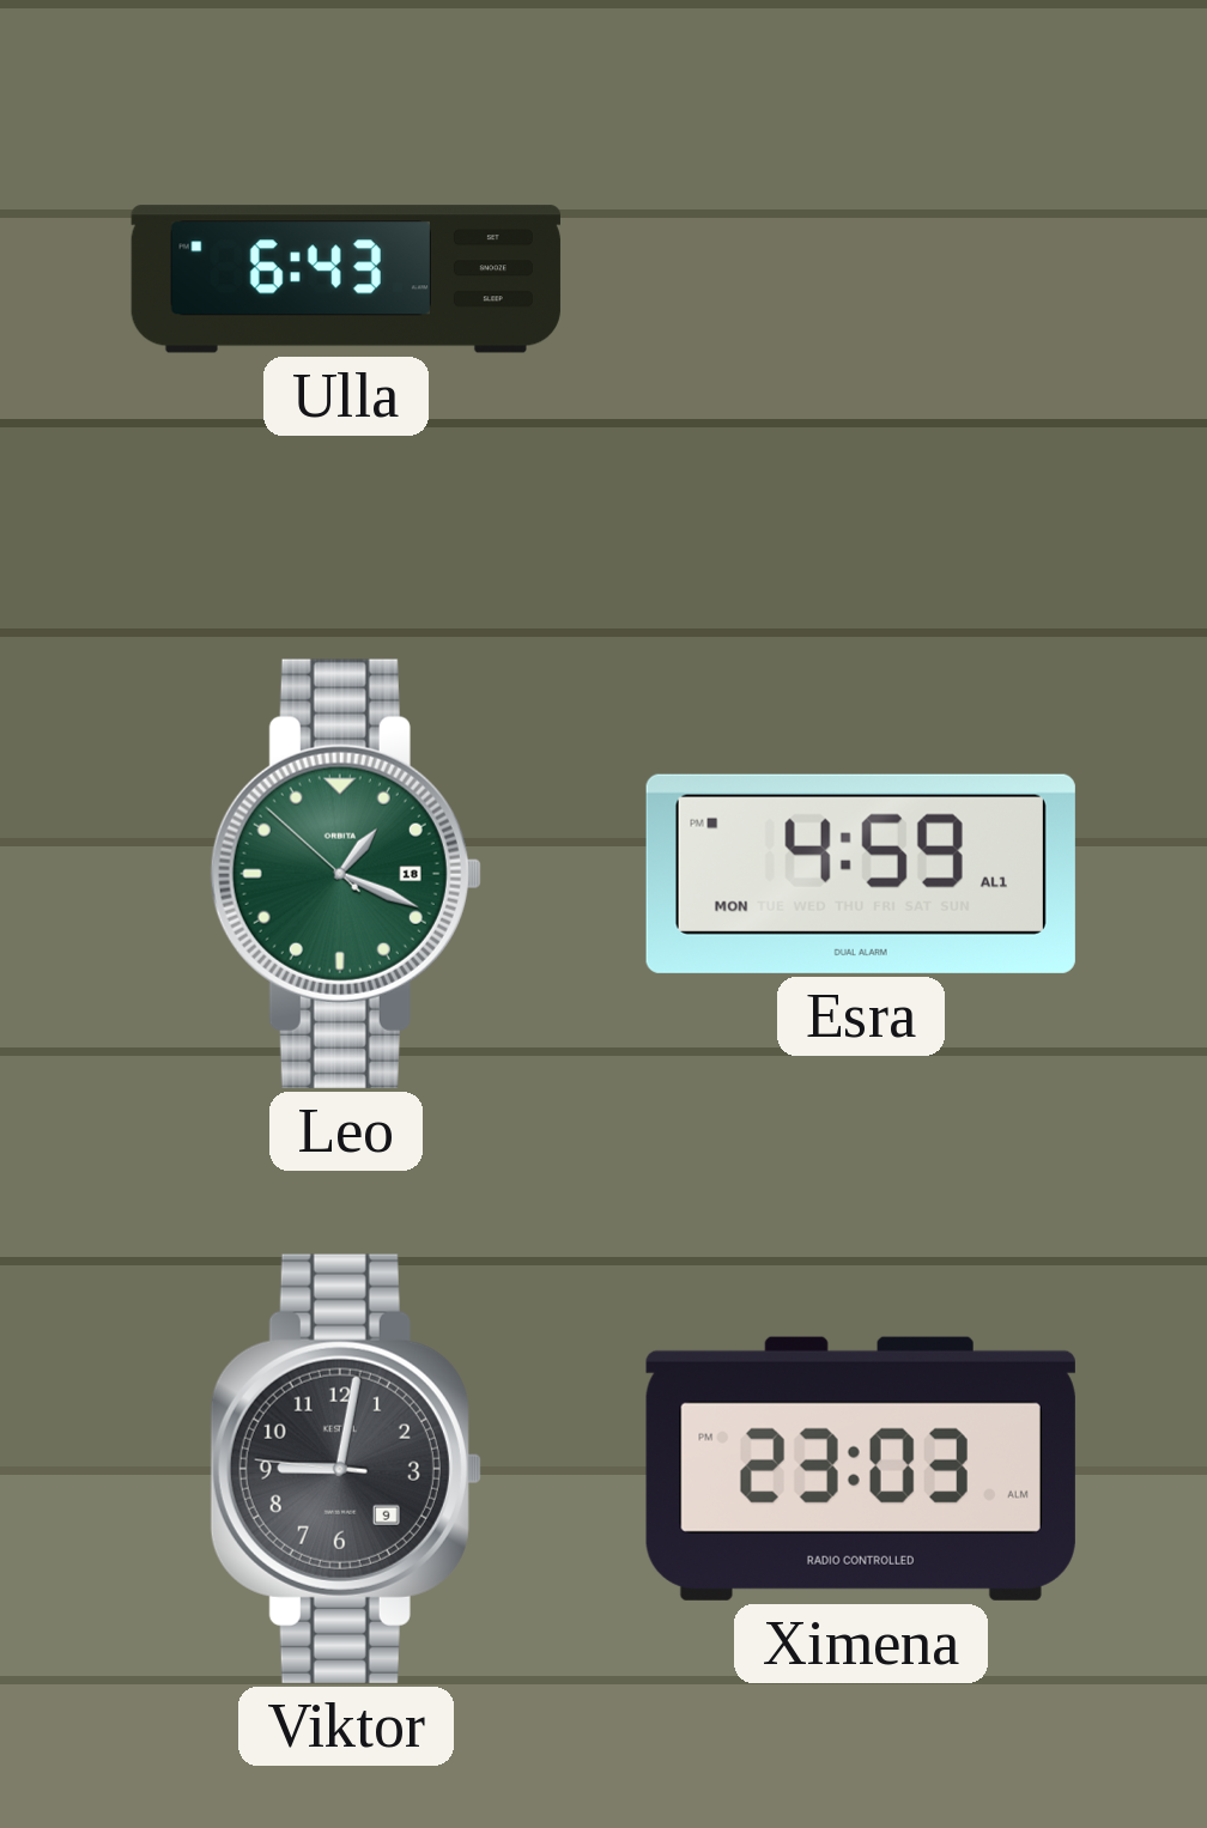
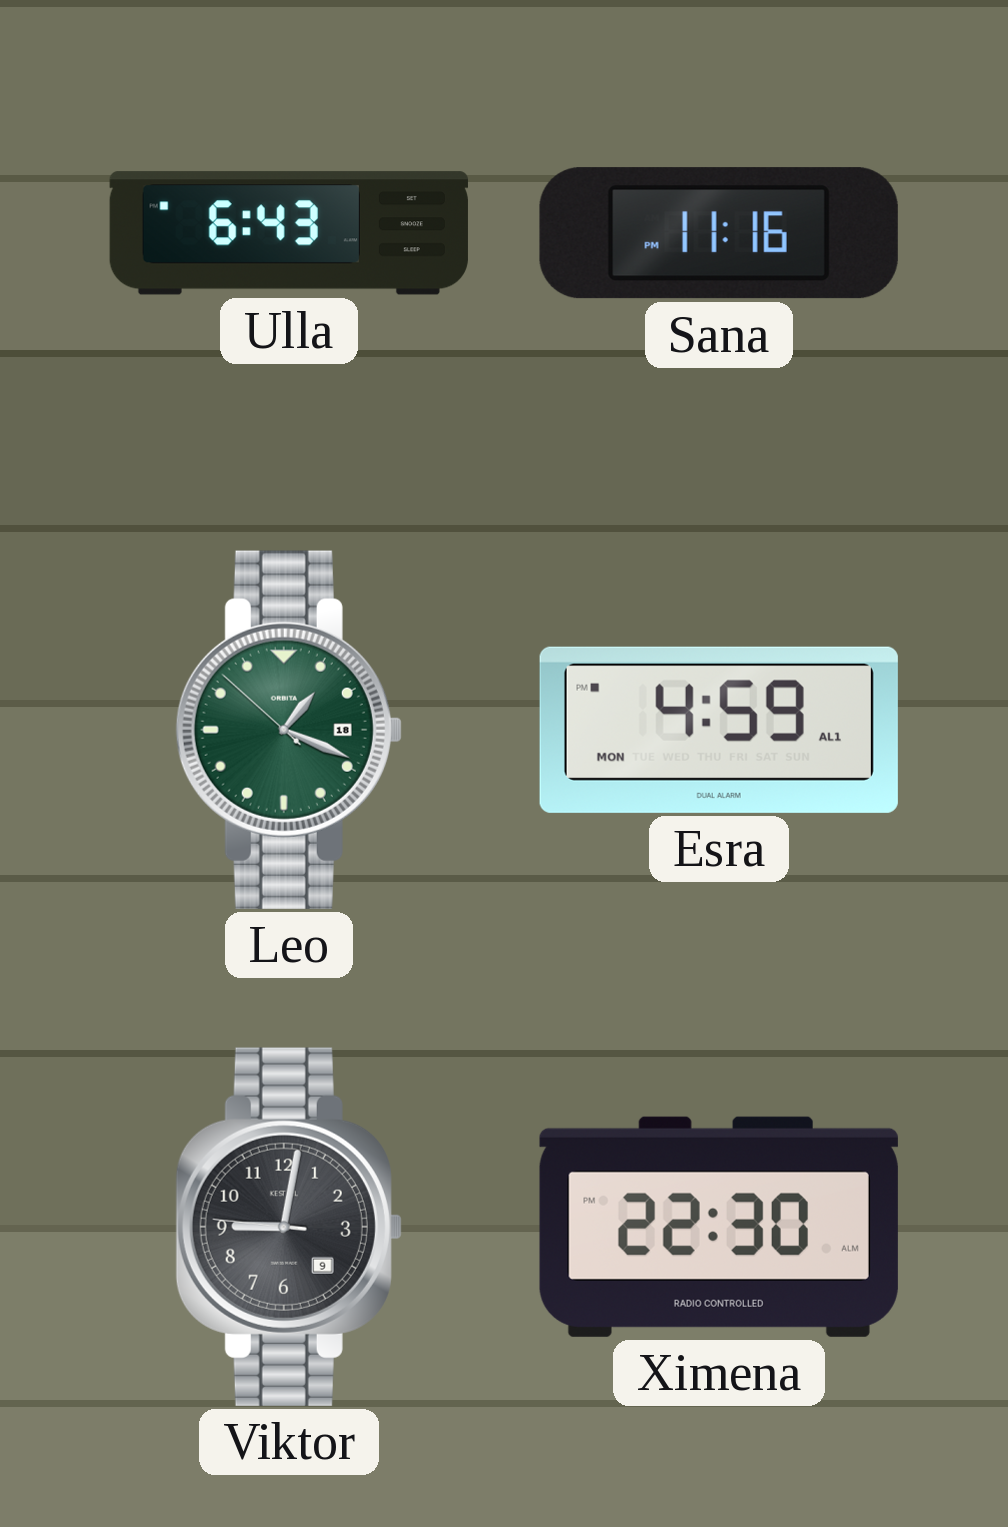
Sana: none -> 11:16
Ximena: 23:03 -> 22:30
